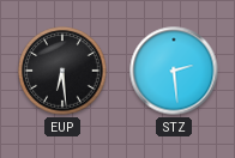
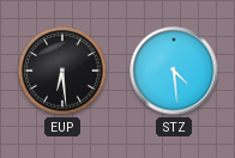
STZ: 2:29 -> 4:29
